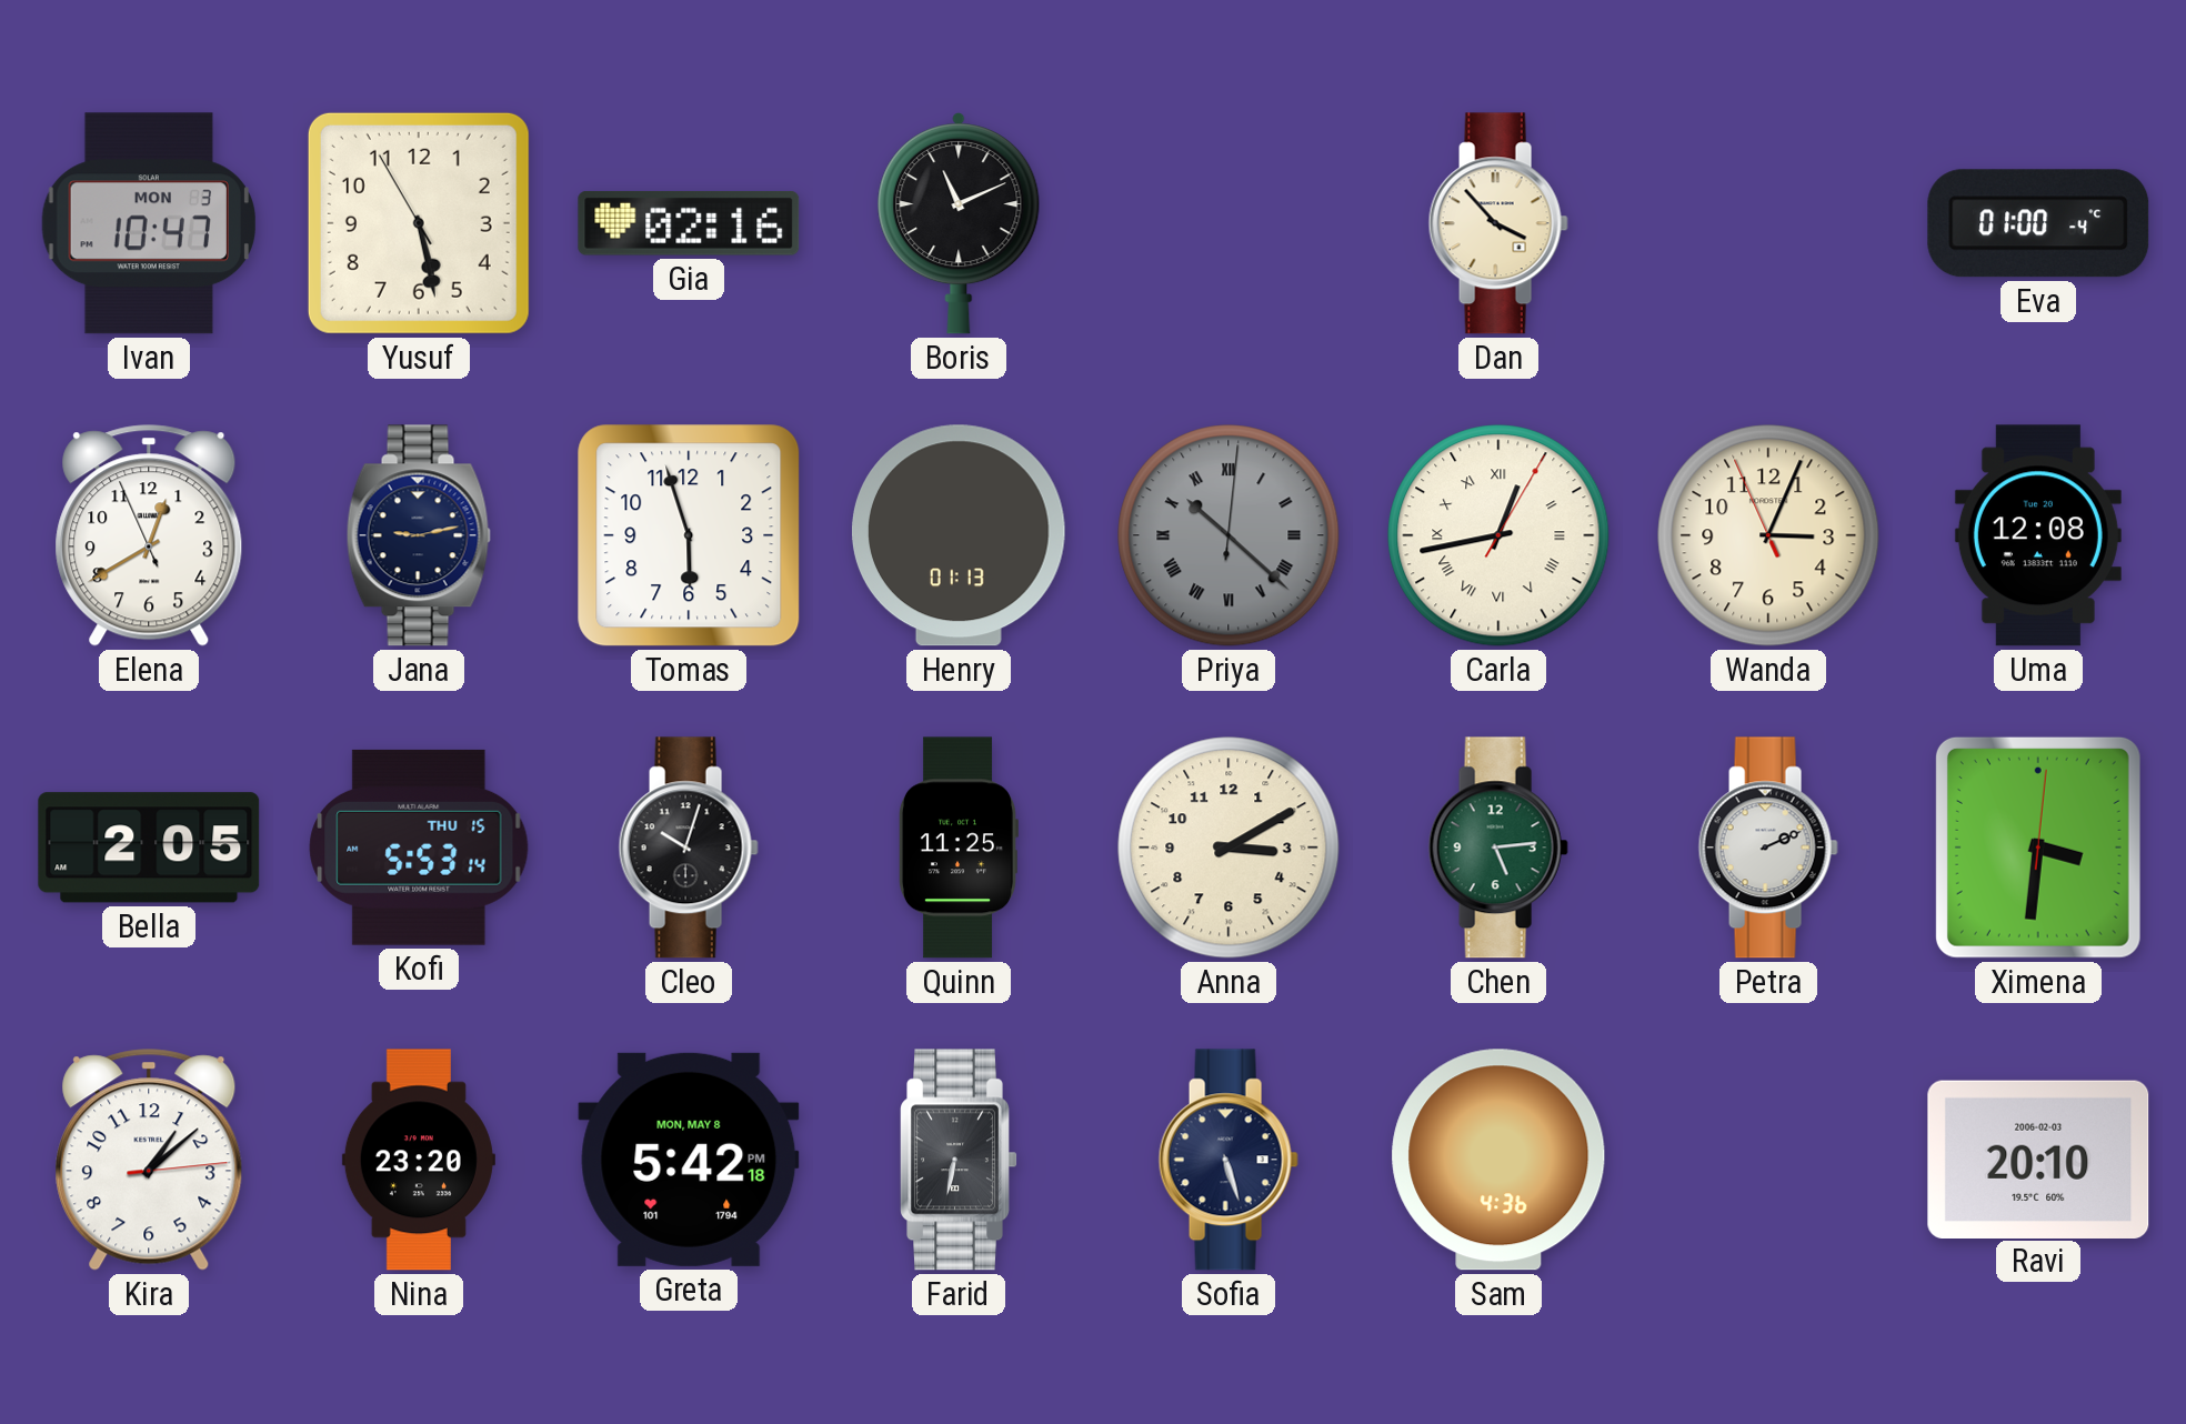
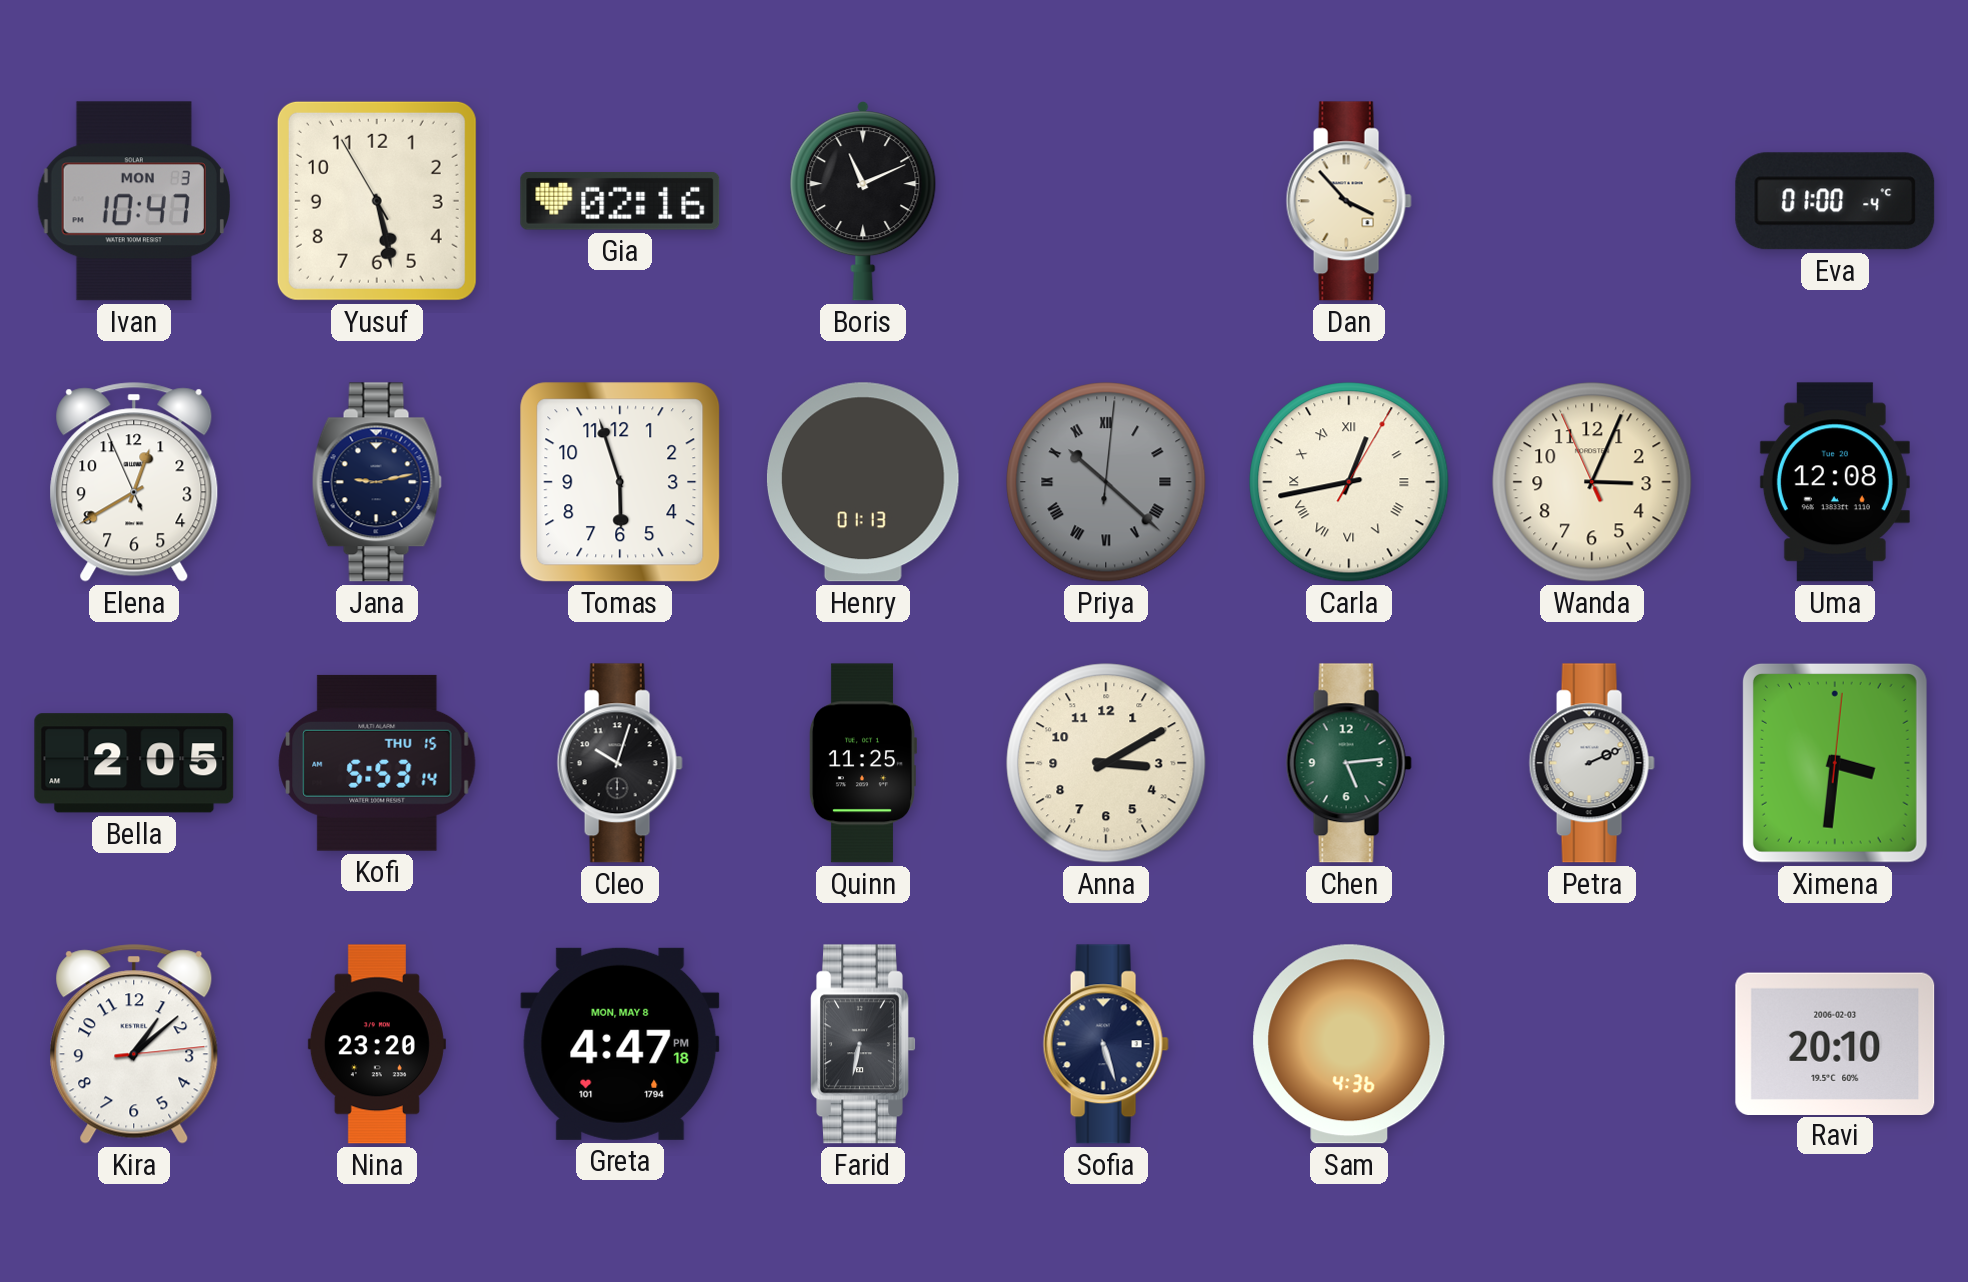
Greta: 5:42 -> 4:47
